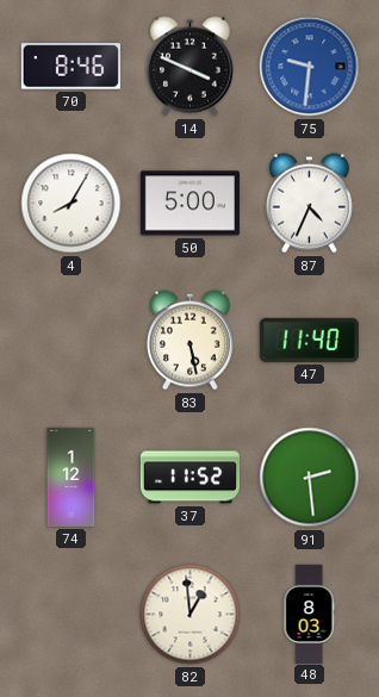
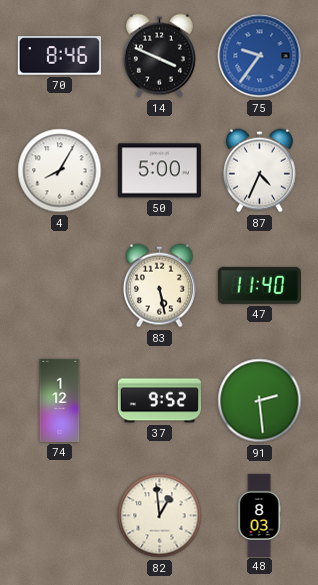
75: 9:31 -> 9:36
37: 11:52 -> 9:52
